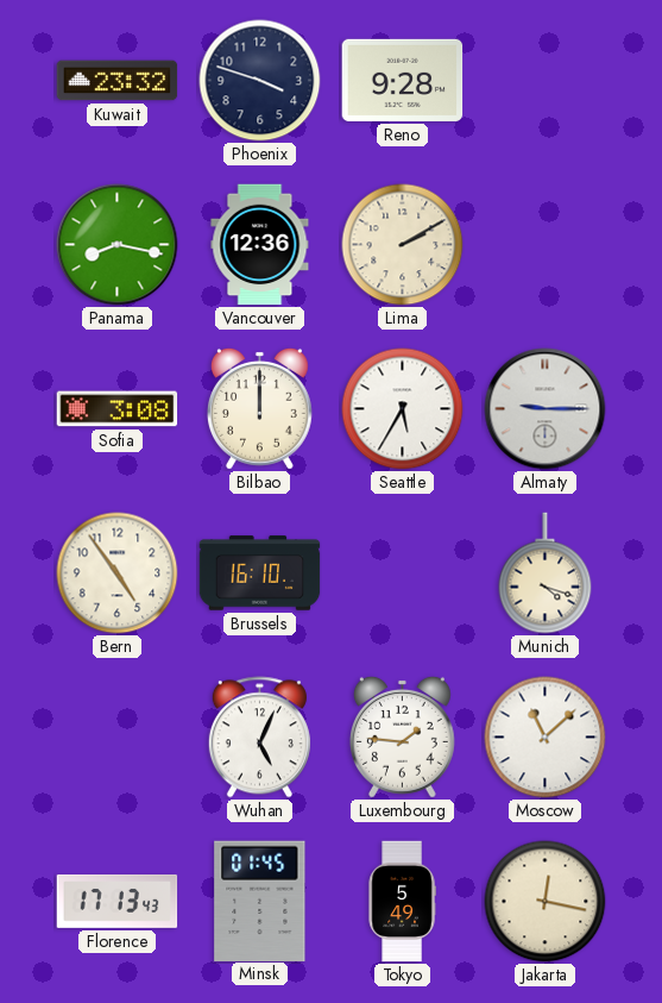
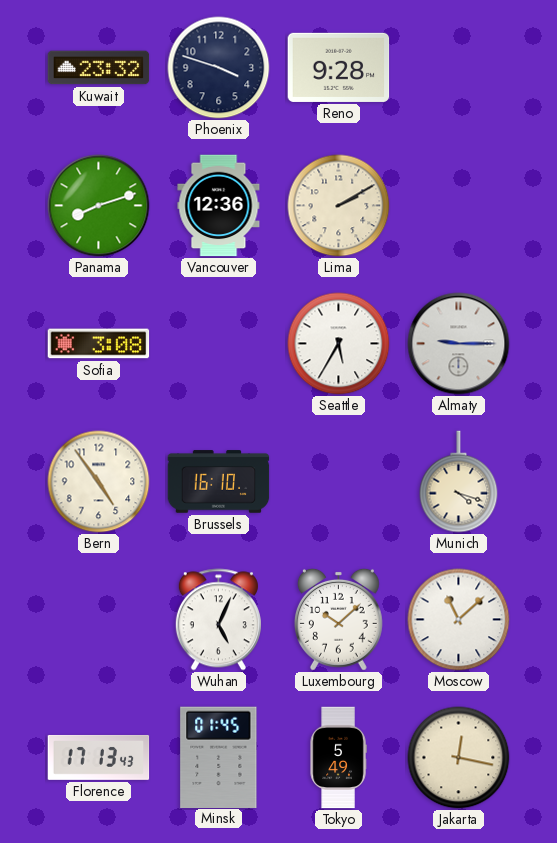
Panama: 8:17 -> 8:12
Bilbao: 12:00 -> none
Luxembourg: 1:46 -> 10:08
